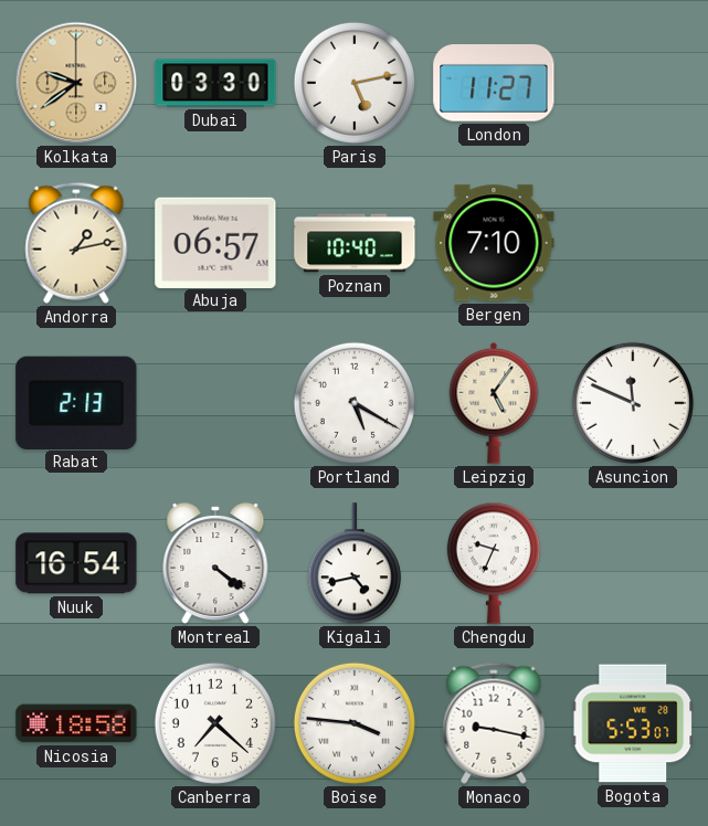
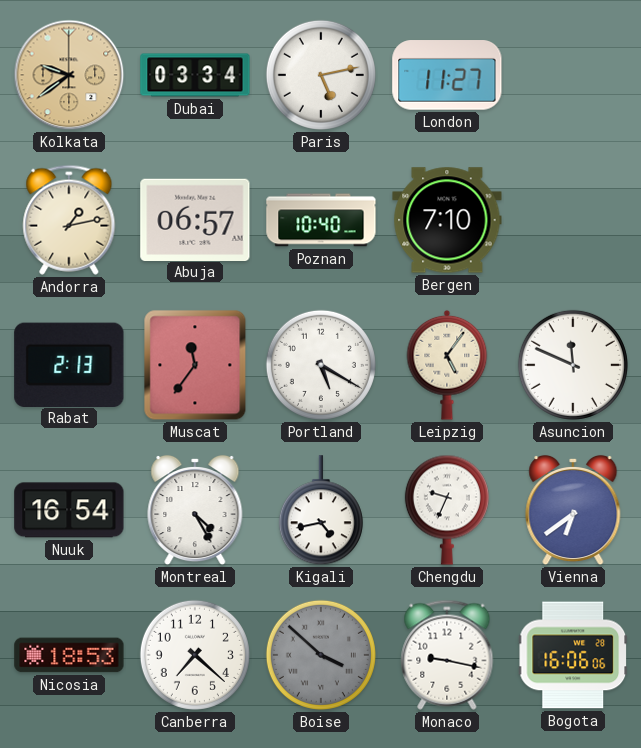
Dubai: 03:30 -> 03:34
Muscat: none -> 11:36
Montreal: 4:21 -> 4:25
Vienna: none -> 6:39
Nicosia: 18:58 -> 18:53
Boise: 3:46 -> 3:52
Boise dial: white -> grey
Bogota: 5:53 -> 16:06
